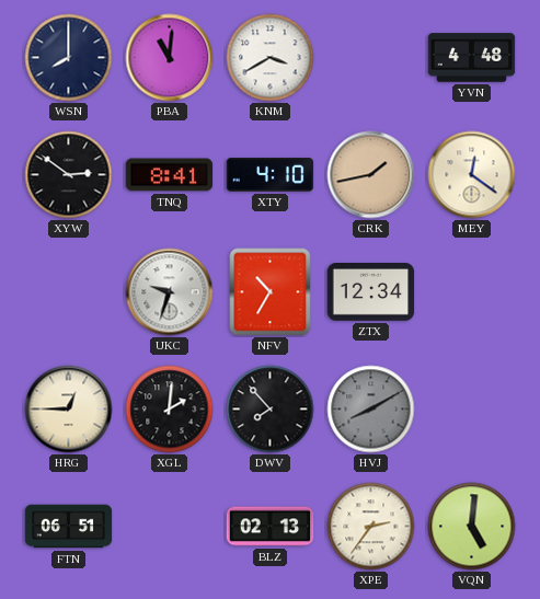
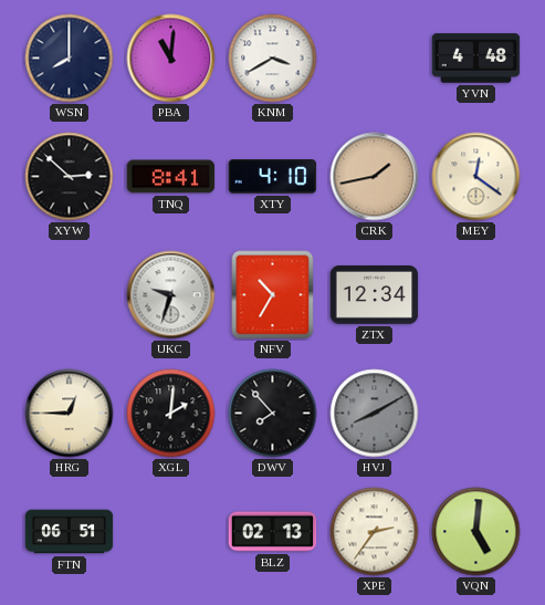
XYW: 2:51 -> 2:52
